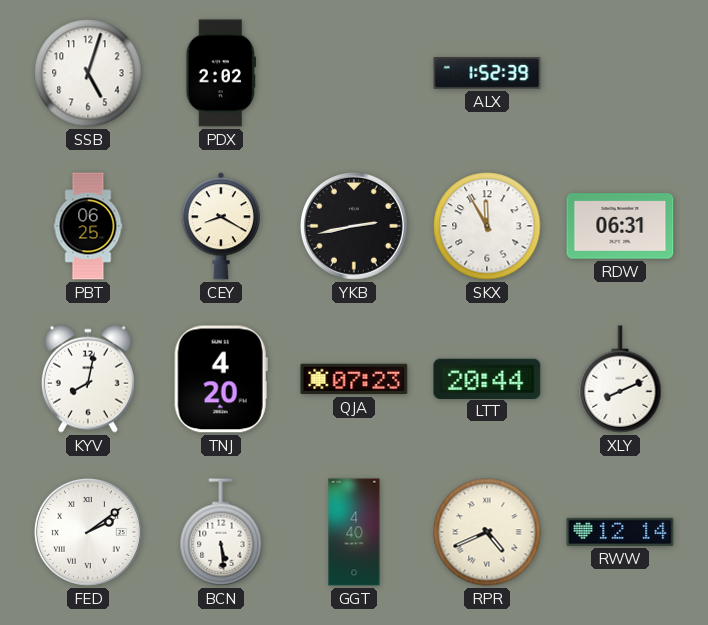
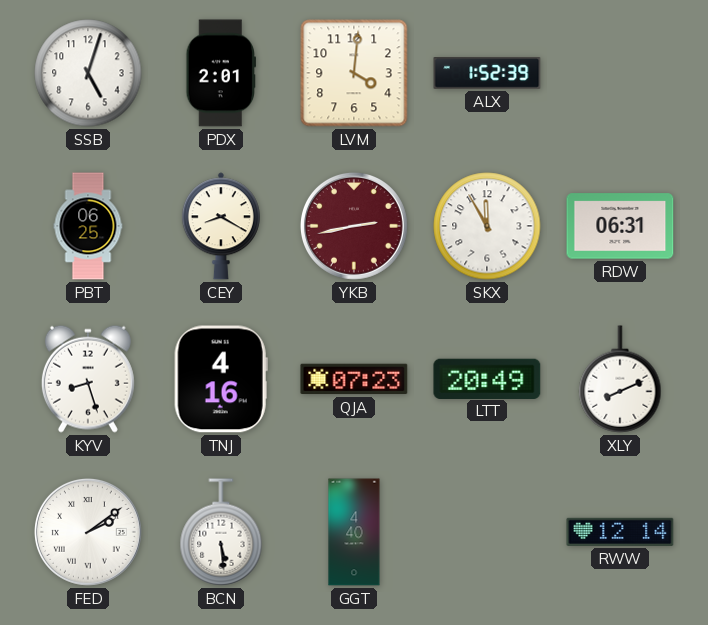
PDX: 2:02 -> 2:01
LVM: none -> 4:01
YKB dial: black -> burgundy
KYV: 8:02 -> 8:27
TNJ: 4:20 -> 4:16
LTT: 20:44 -> 20:49
RPR: 4:41 -> none
